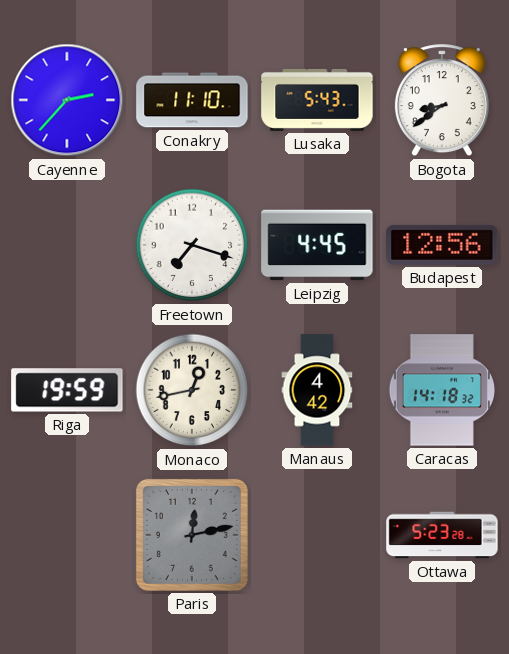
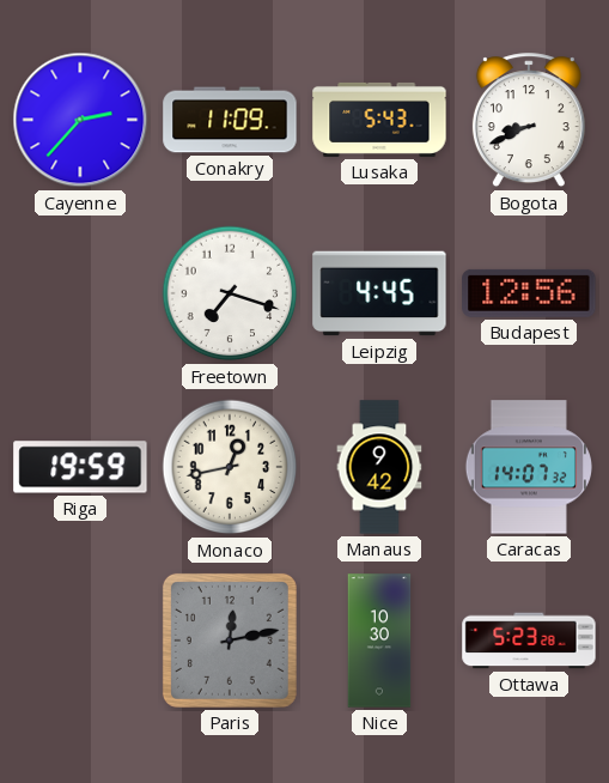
Conakry: 11:10 -> 11:09
Bogota: 8:39 -> 8:41
Manaus: 4:42 -> 9:42
Caracas: 14:18 -> 14:07
Nice: none -> 10:30
